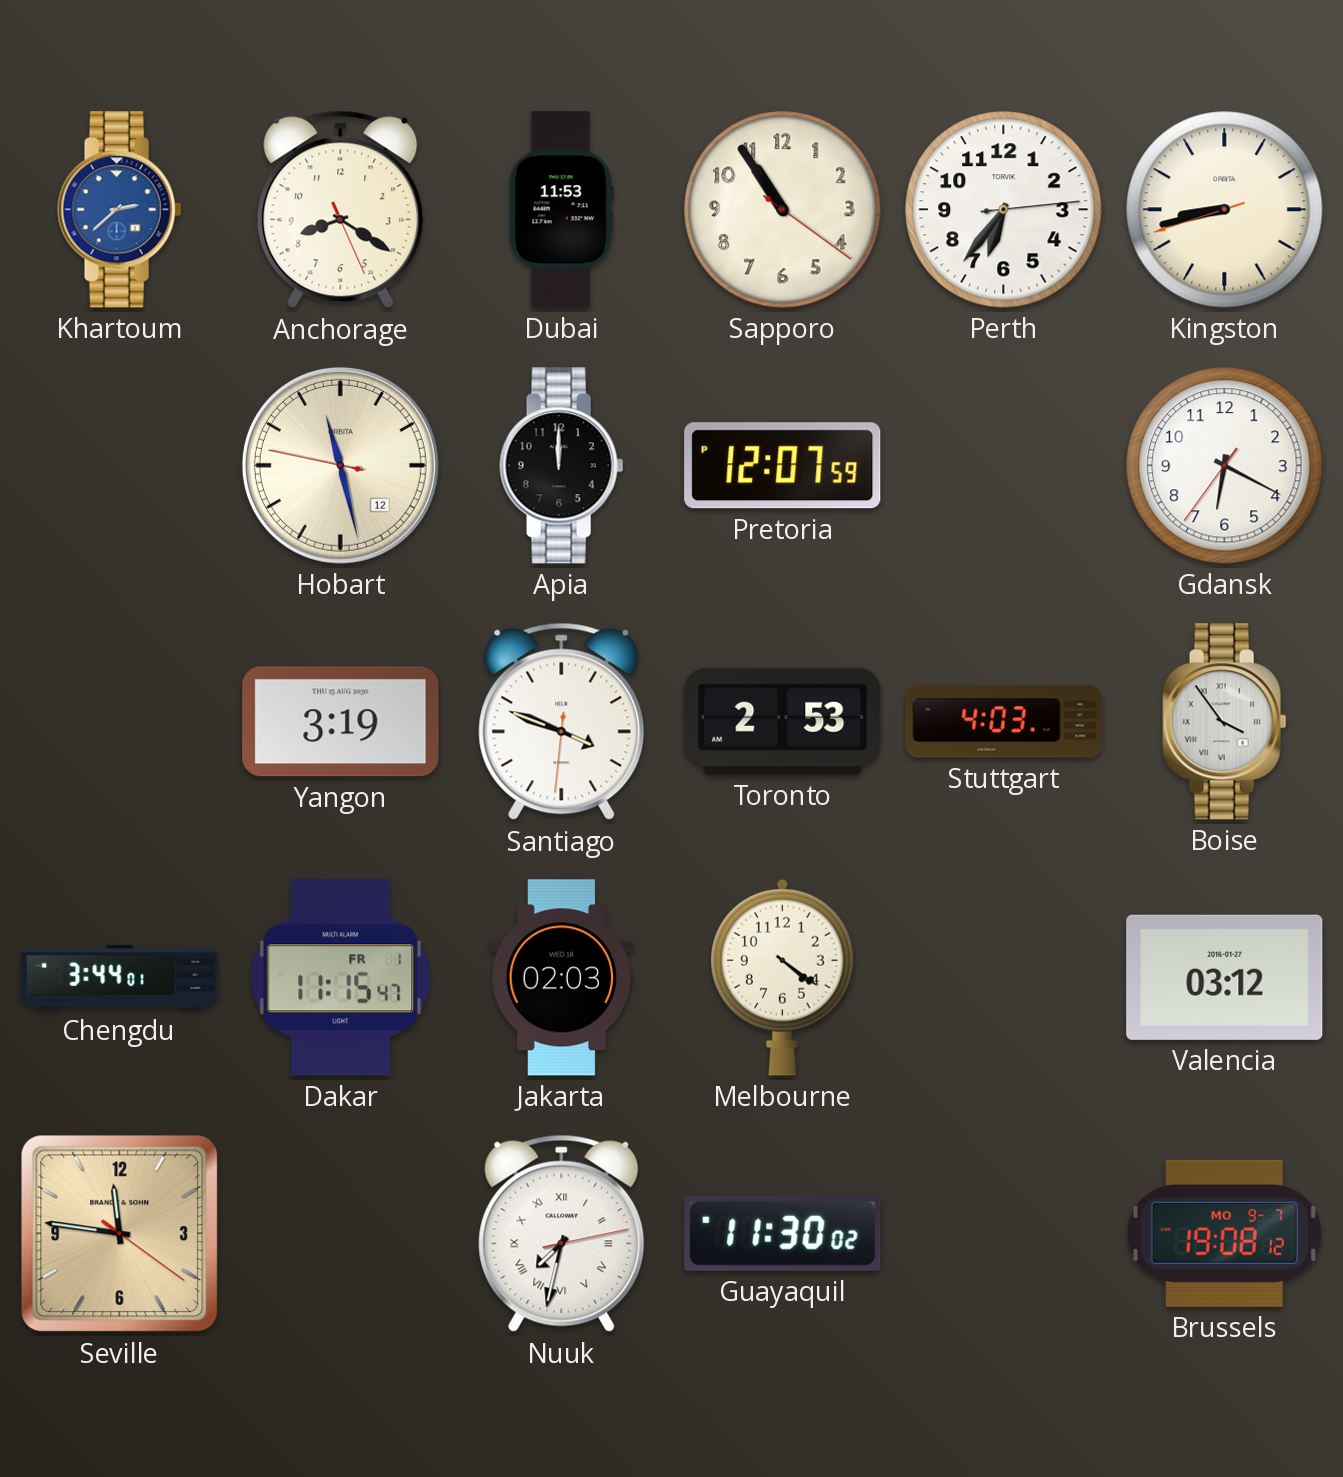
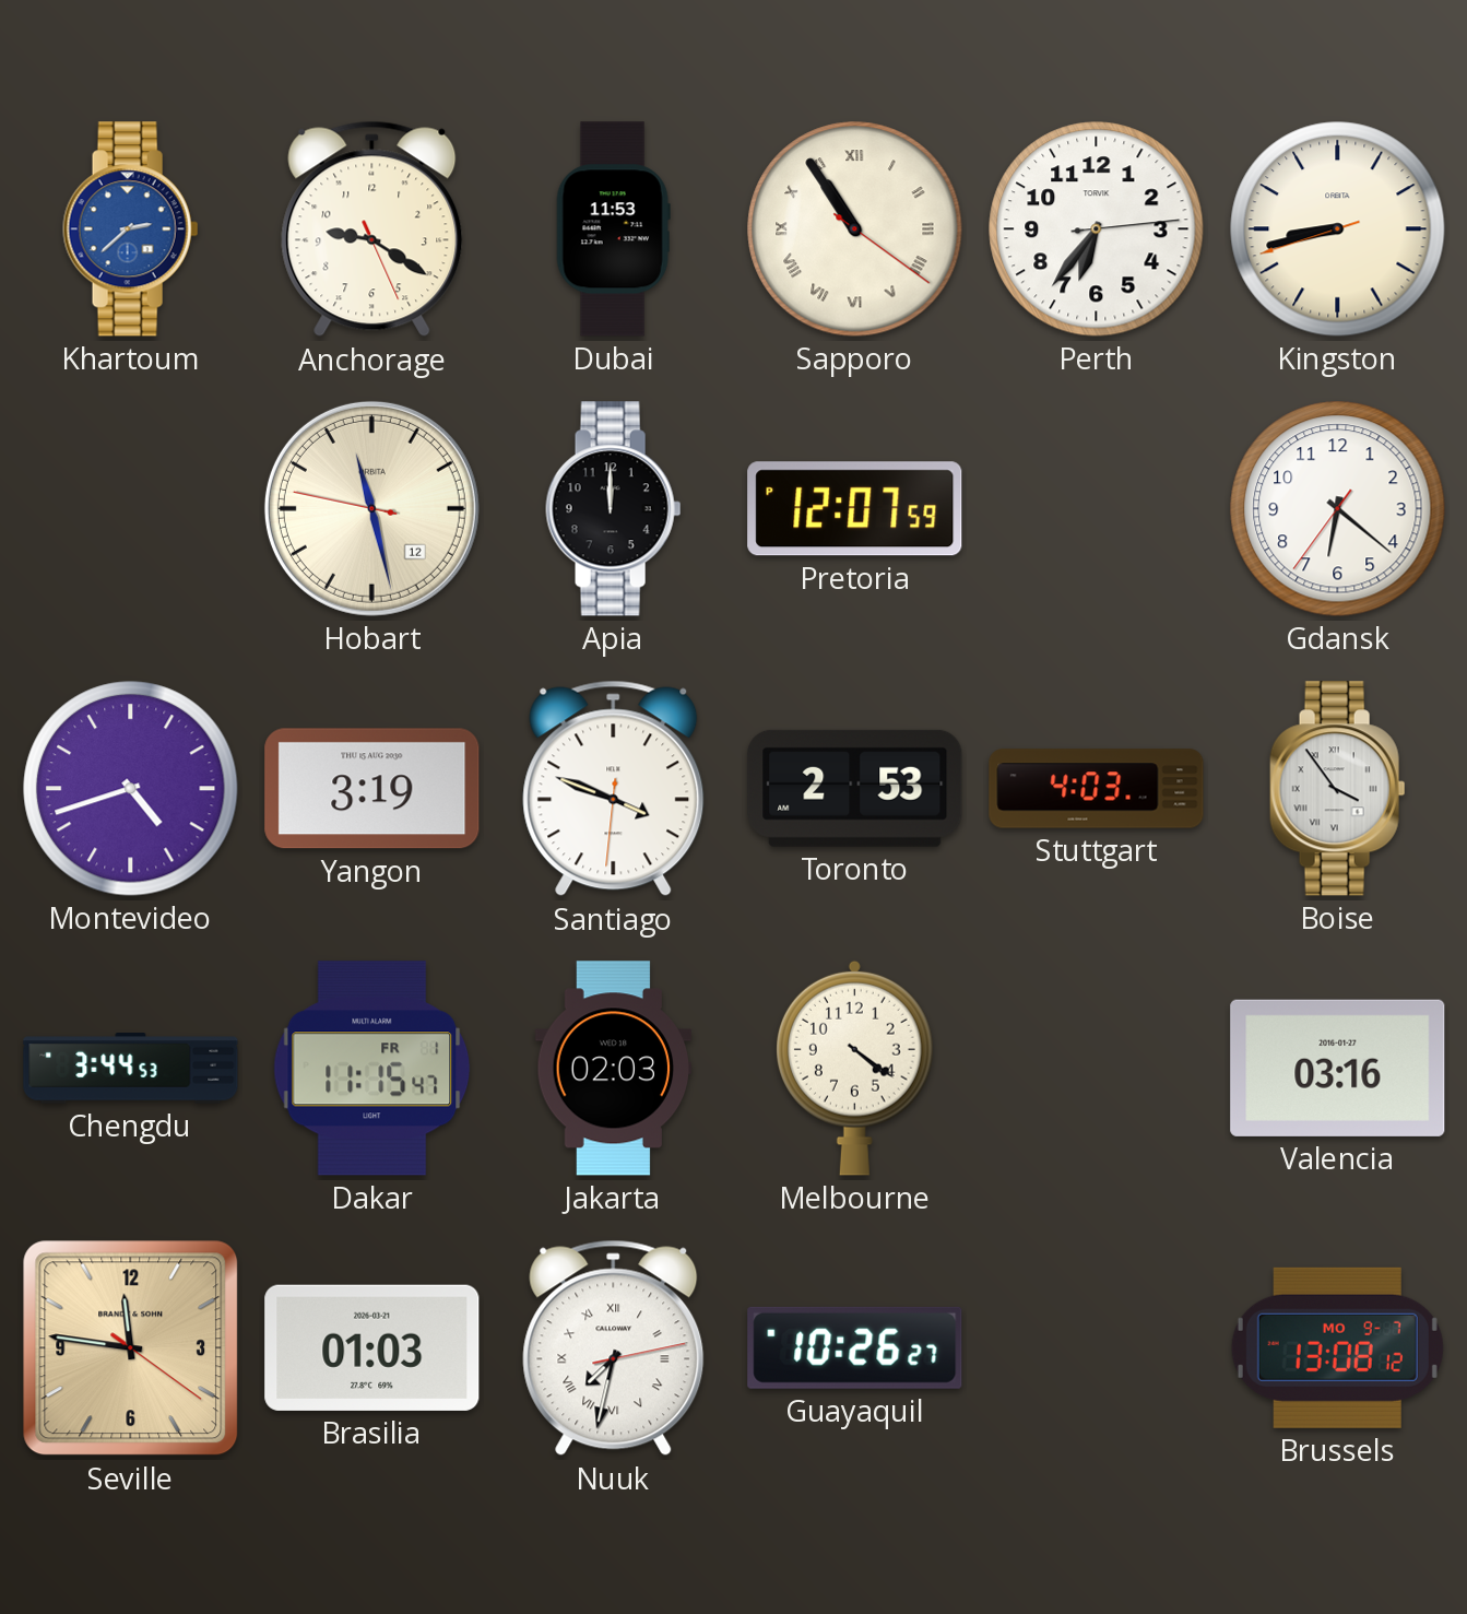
Anchorage: 8:20 -> 9:20
Sapporo numerals: Arabic -> Roman
Gdansk: 6:19 -> 6:21
Montevideo: none -> 4:42
Chengdu: 3:44:01 -> 3:44:53
Valencia: 03:12 -> 03:16
Brasilia: none -> 01:03
Guayaquil: 11:30 -> 10:26
Brussels: 19:08 -> 13:08
